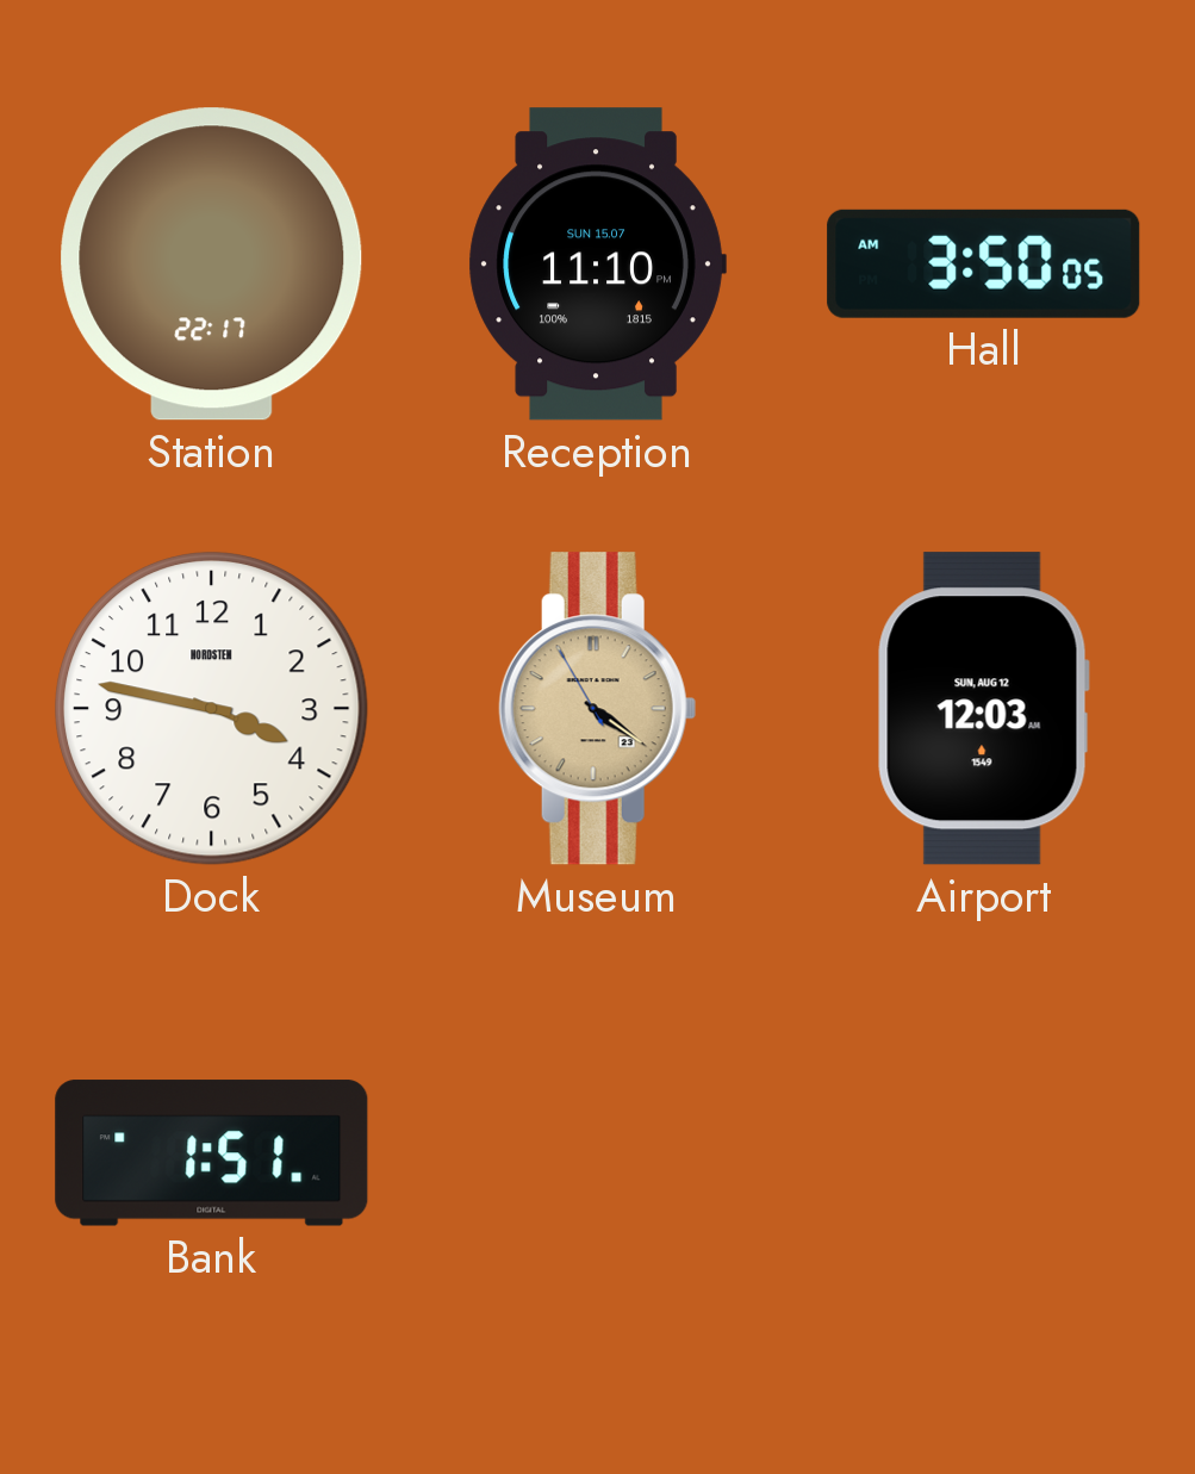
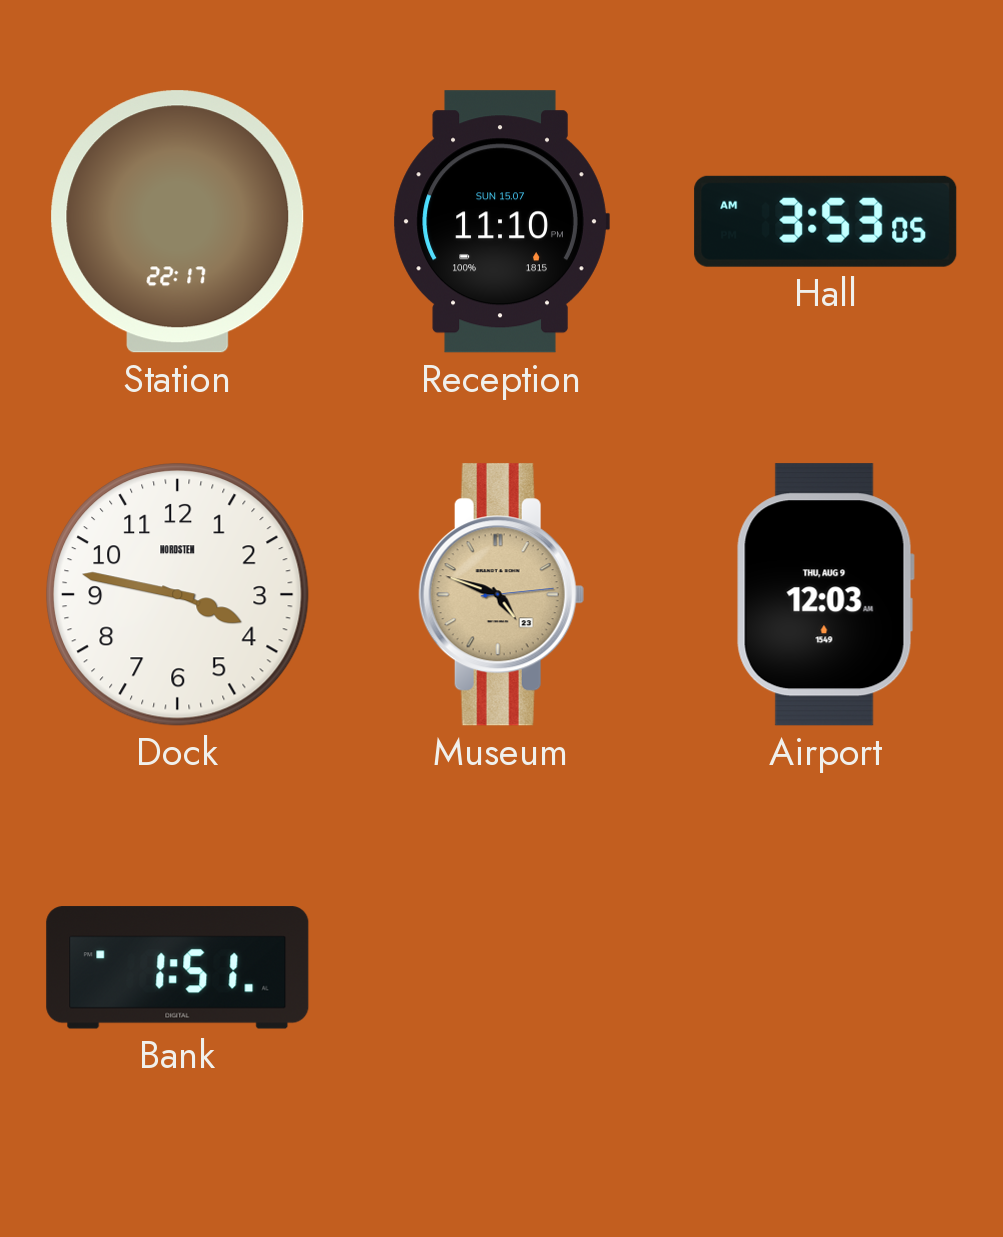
Hall: 3:50 -> 3:53
Museum: 4:20 -> 4:48
Airport date: SUN, AUG 12 -> THU, AUG 9
